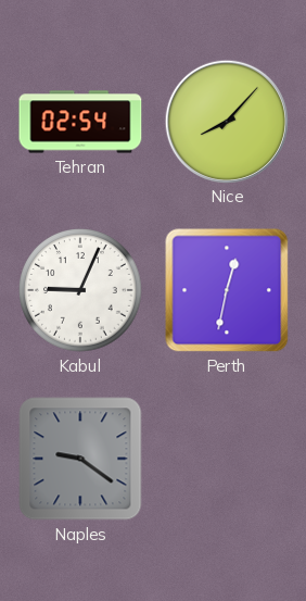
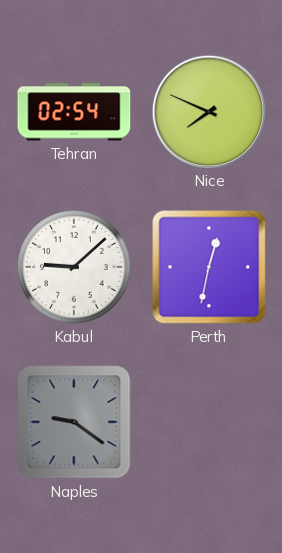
Nice: 8:07 -> 7:49
Kabul: 9:04 -> 9:08
